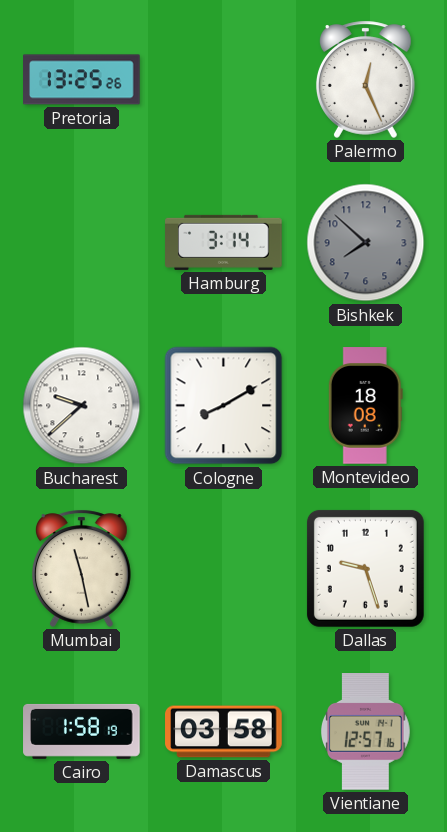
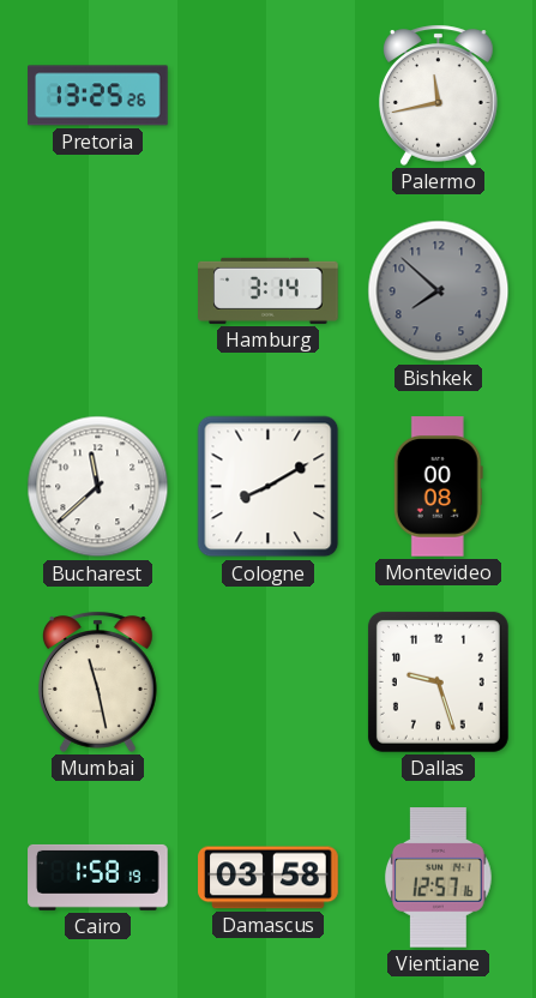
Palermo: 12:26 -> 11:43
Bucharest: 9:38 -> 11:38
Montevideo: 18:08 -> 00:08
